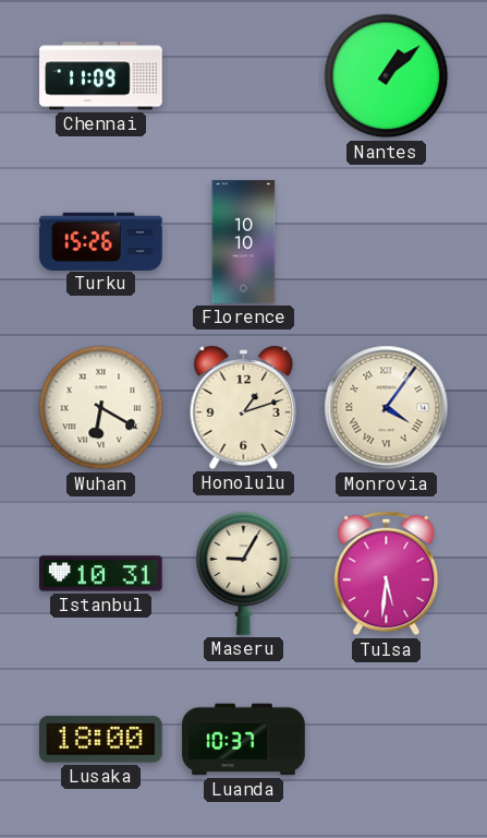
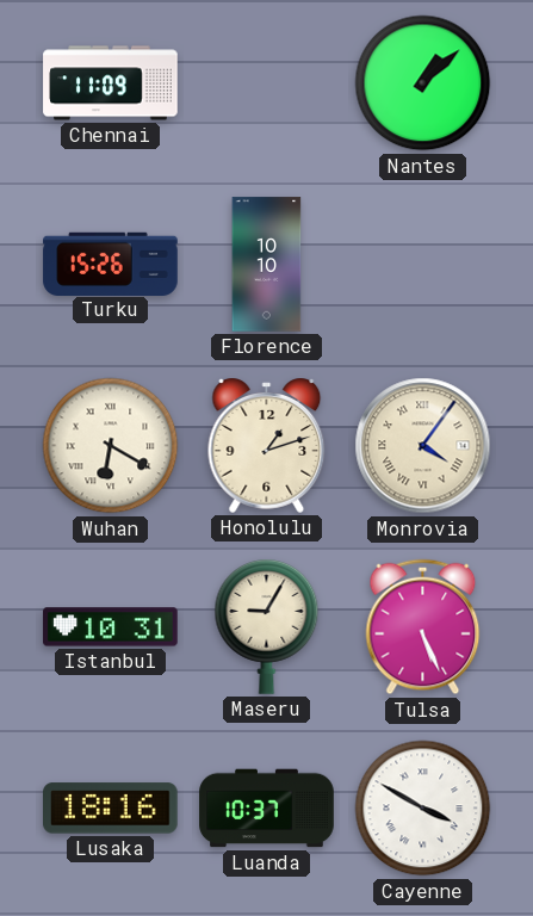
Tulsa: 5:31 -> 5:26
Lusaka: 18:00 -> 18:16
Cayenne: none -> 3:50
